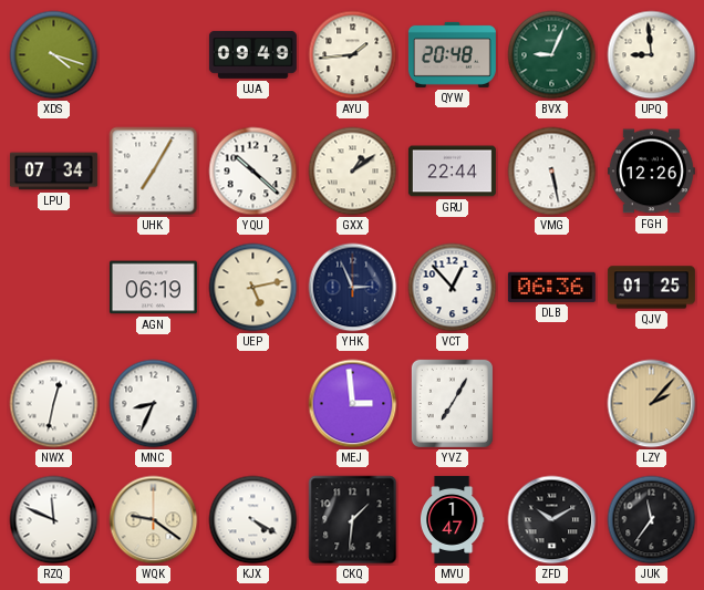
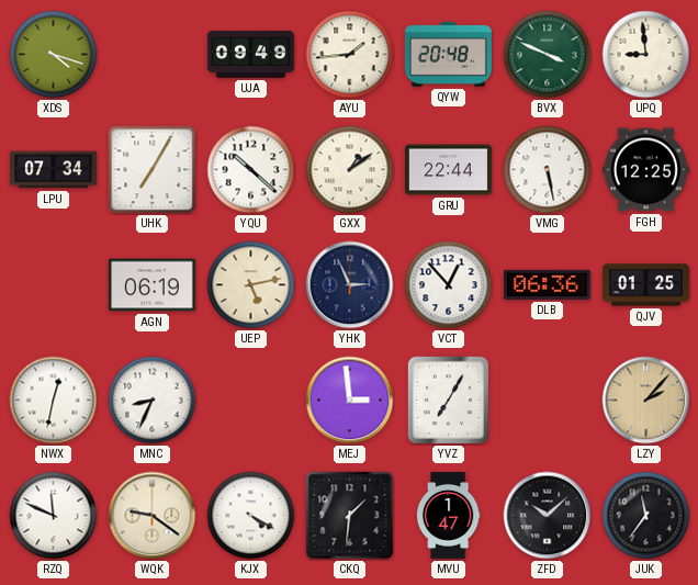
BVX: 9:04 -> 3:49
FGH: 12:26 -> 12:25
ZFD: 10:10 -> 10:08
